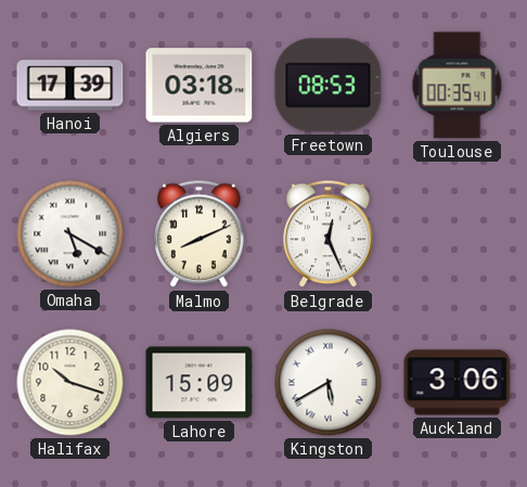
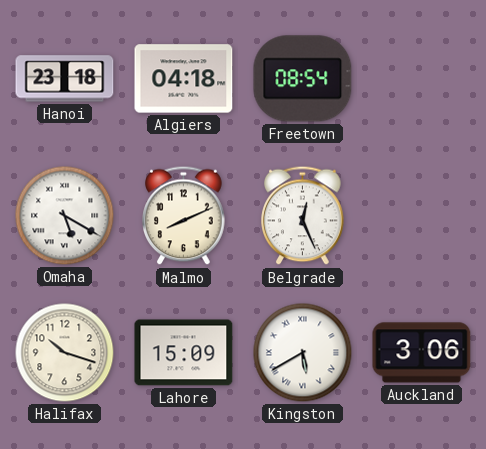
Hanoi: 17:39 -> 23:18
Algiers: 03:18 -> 04:18
Freetown: 08:53 -> 08:54
Toulouse: 00:35 -> none
